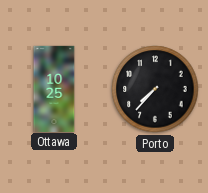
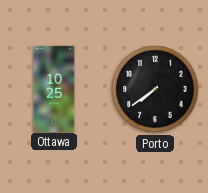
Porto: 7:37 -> 7:39
